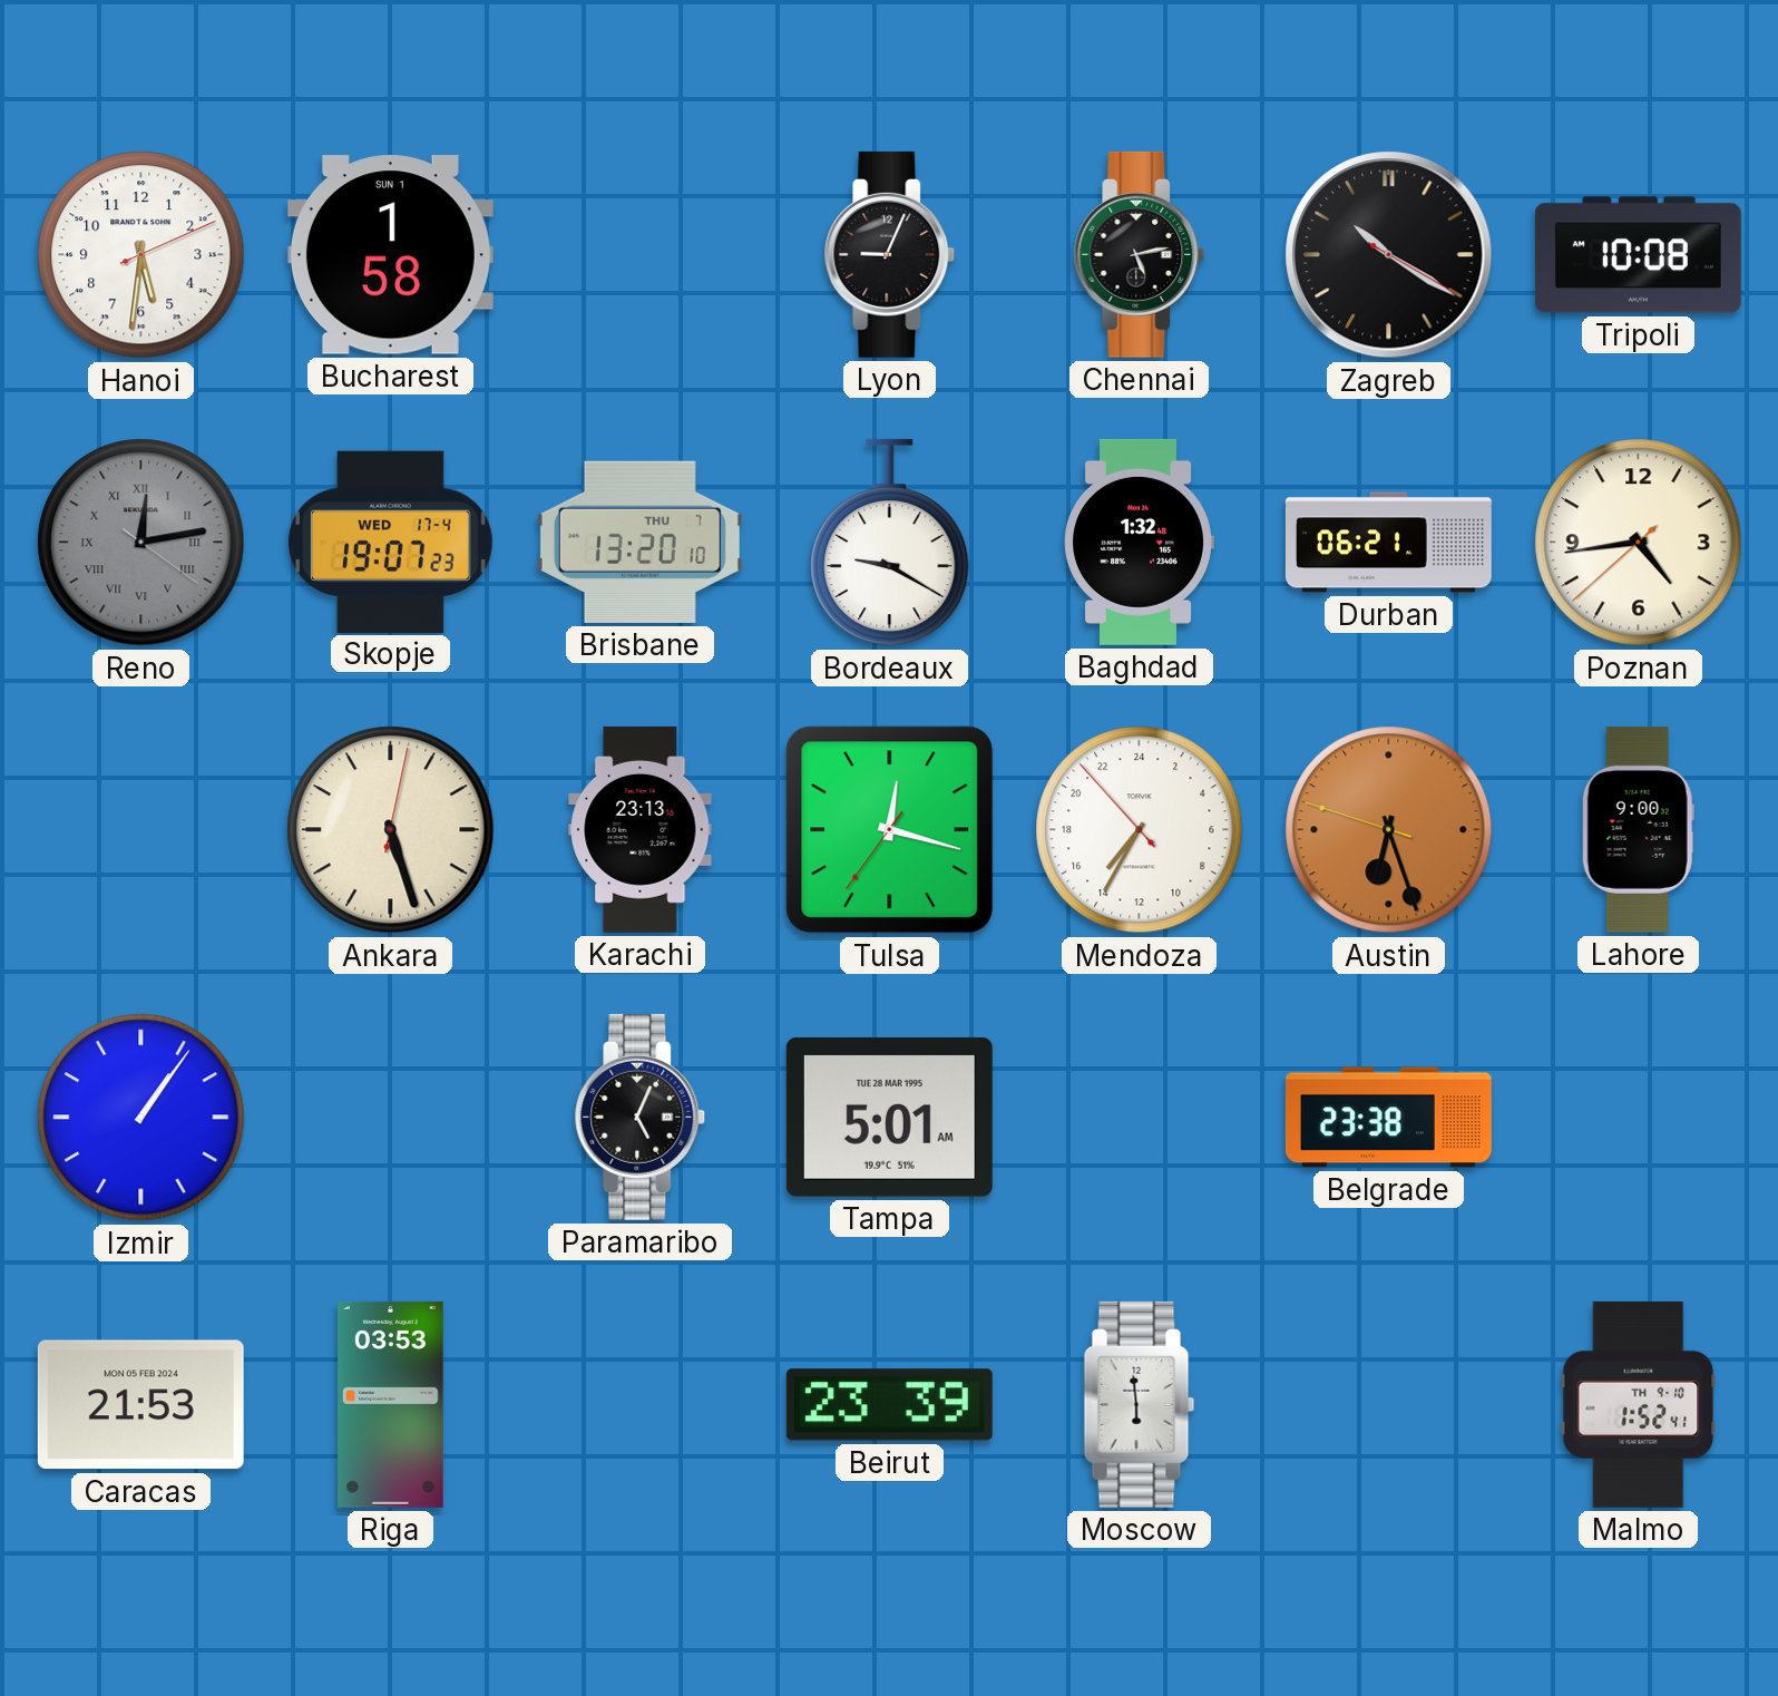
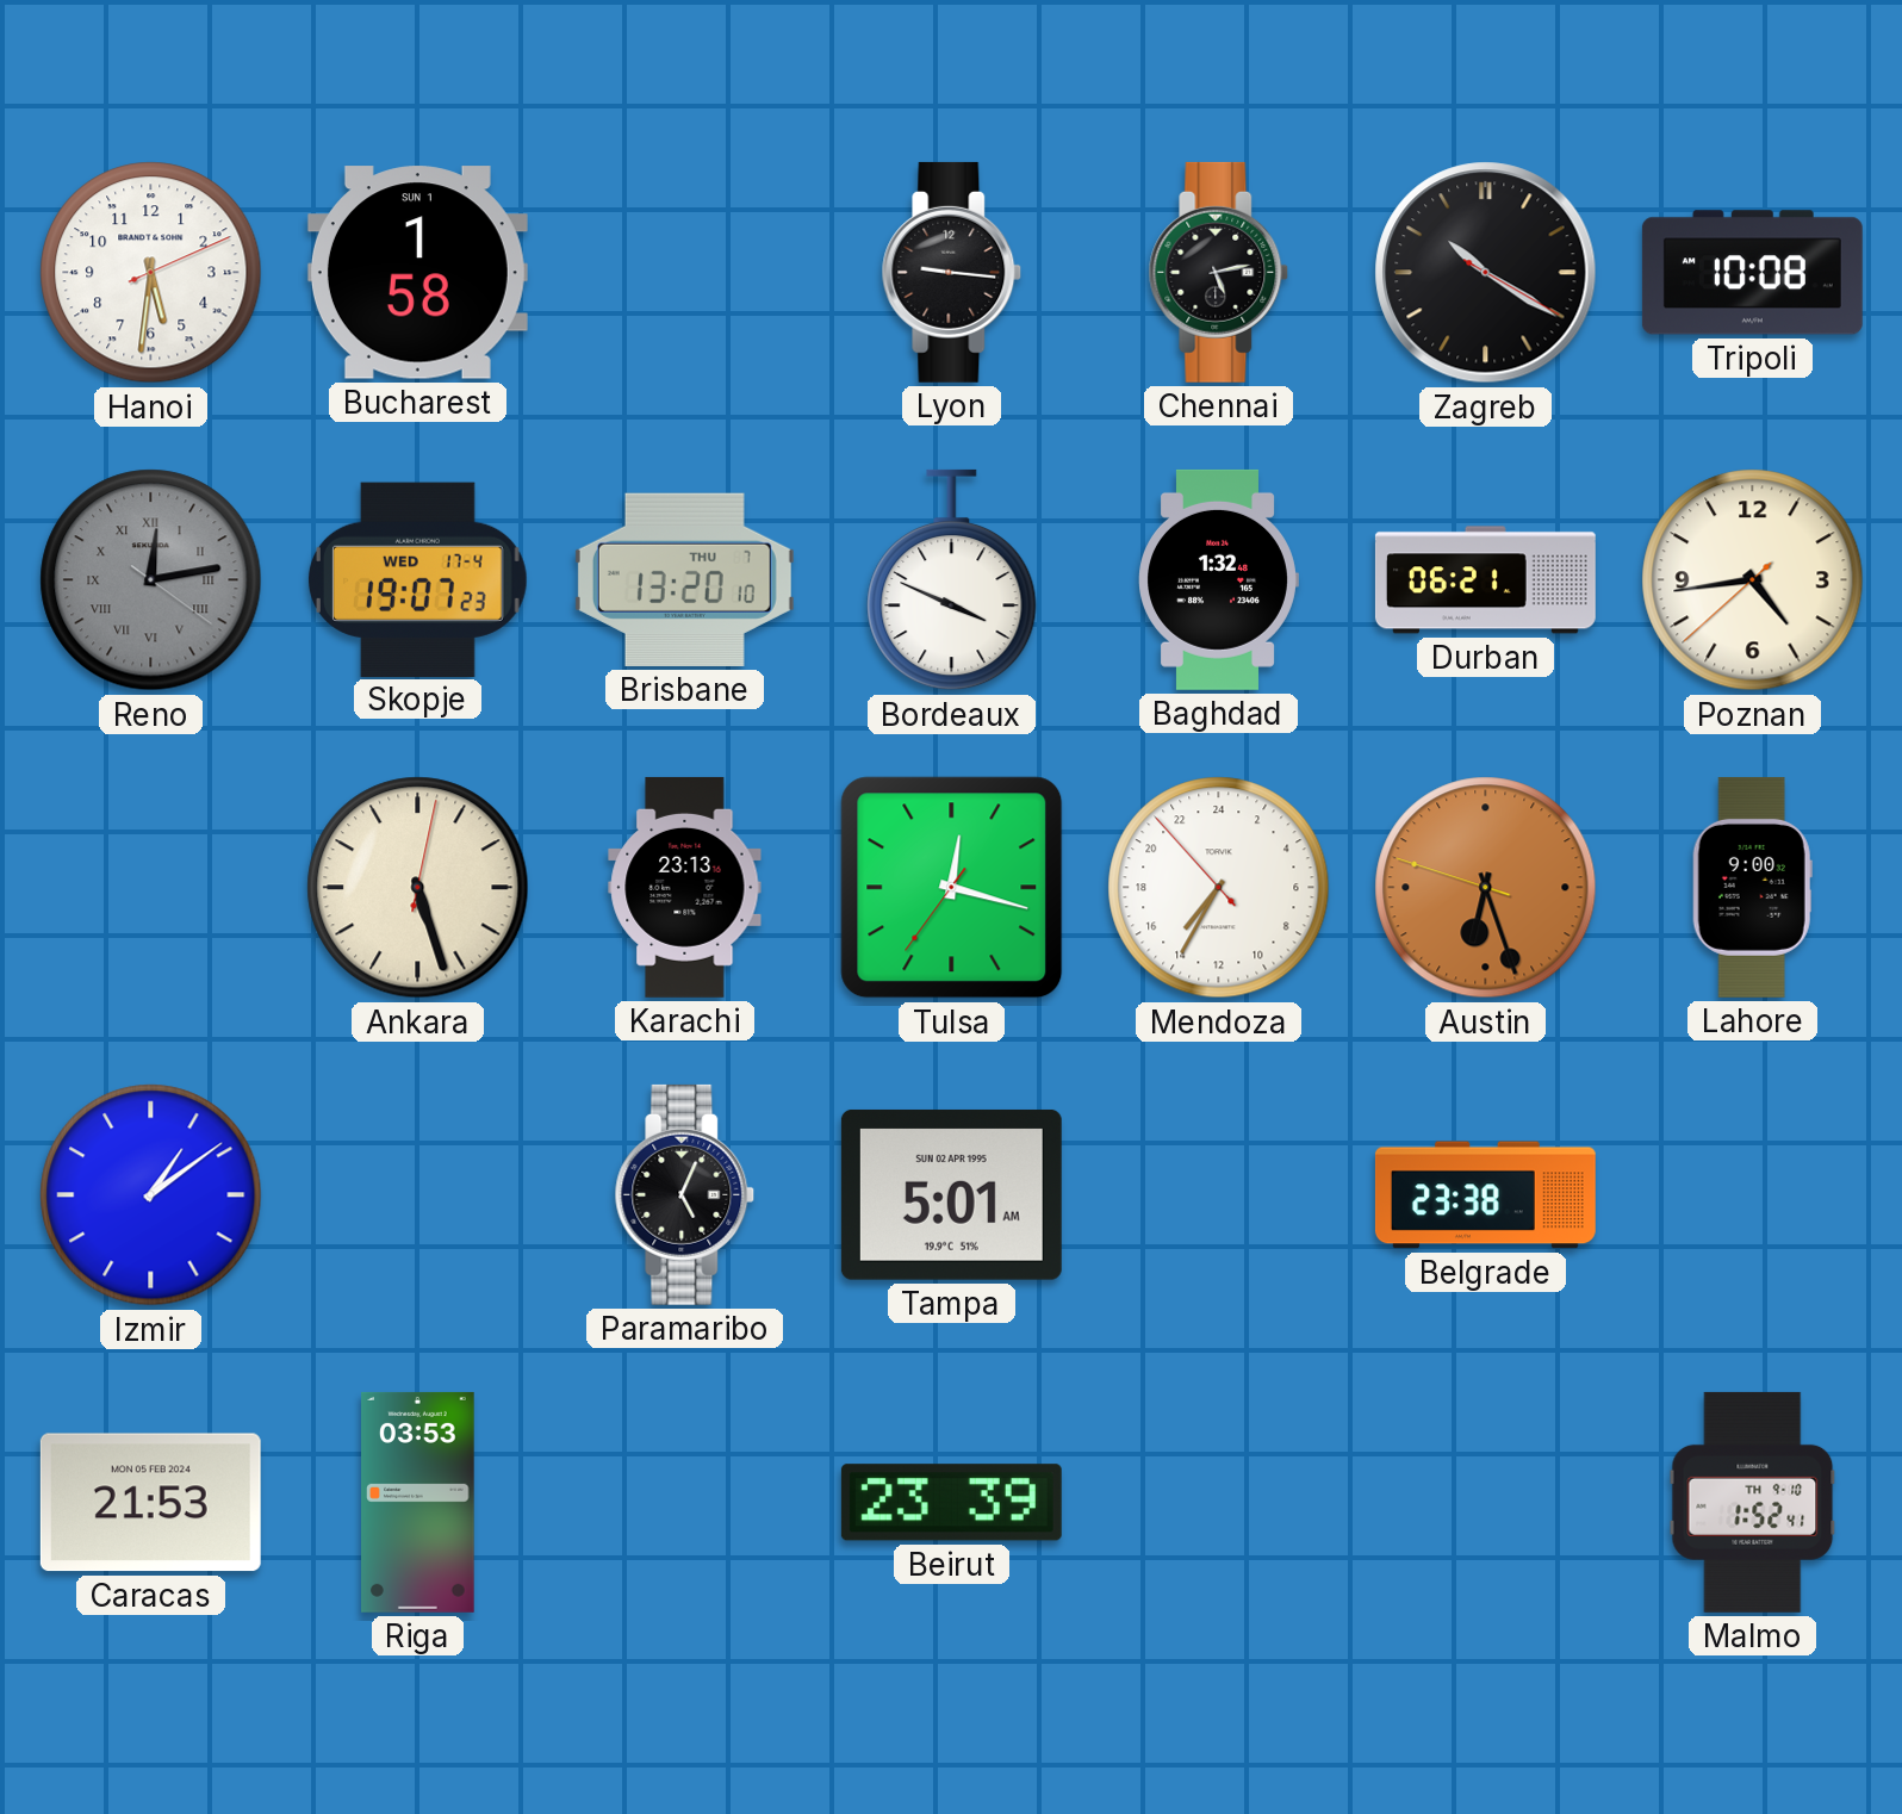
Lyon: 9:04 -> 9:16
Bordeaux: 9:20 -> 3:49
Izmir: 1:06 -> 1:09
Tampa date: TUE 28 MAR 1995 -> SUN 02 APR 1995
Moscow: 5:59 -> none
